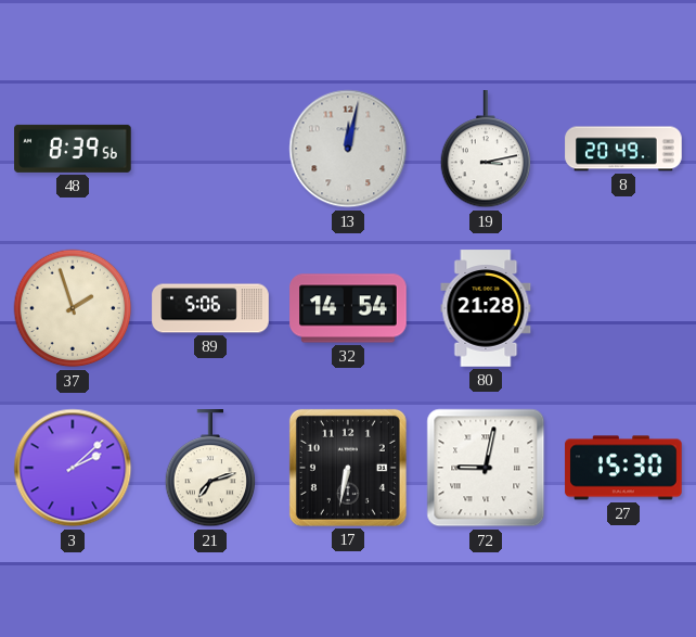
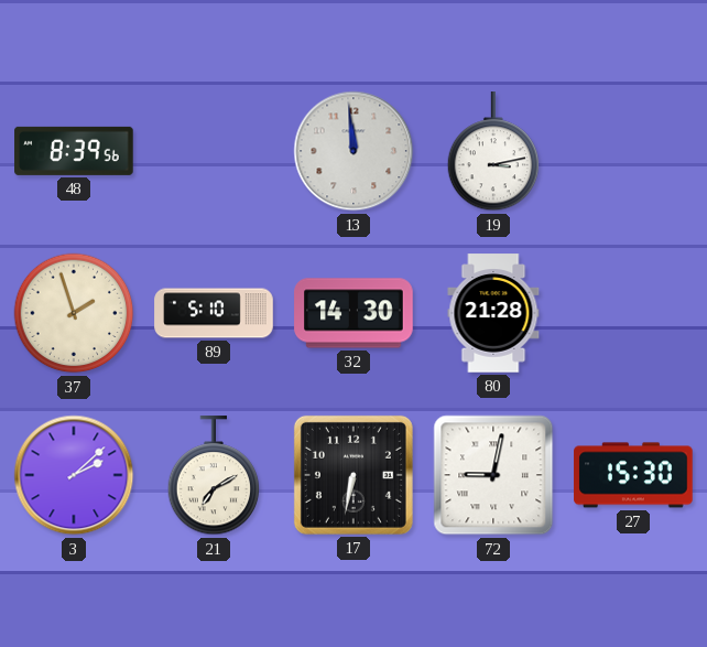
13: 12:02 -> 11:59
8: 20:49 -> none
89: 5:06 -> 5:10
32: 14:54 -> 14:30
21: 7:12 -> 7:10
